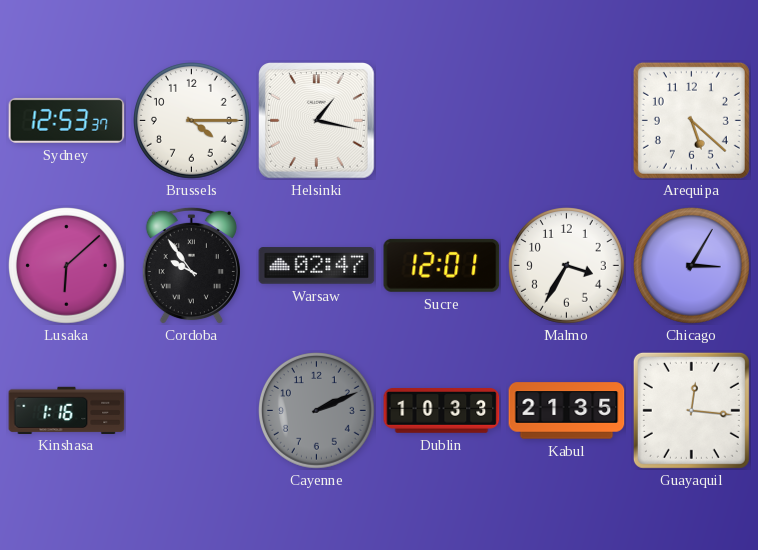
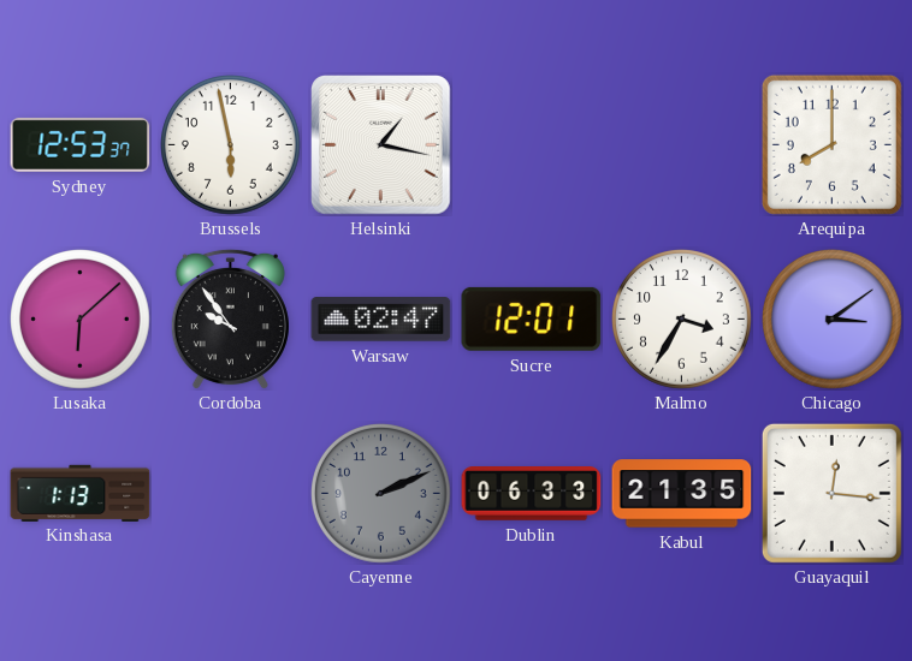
Brussels: 4:15 -> 5:58
Arequipa: 5:22 -> 8:00
Chicago: 3:05 -> 3:09
Kinshasa: 1:16 -> 1:13
Dublin: 10:33 -> 06:33
